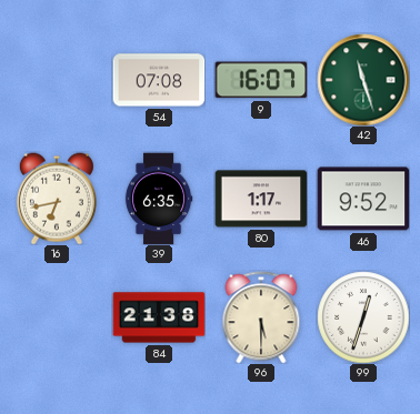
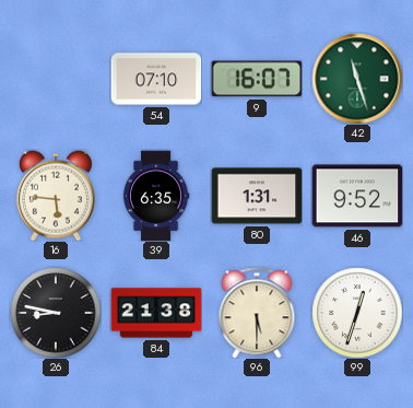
54: 07:08 -> 07:10
16: 6:43 -> 5:46
80: 1:17 -> 1:31
26: none -> 8:47
